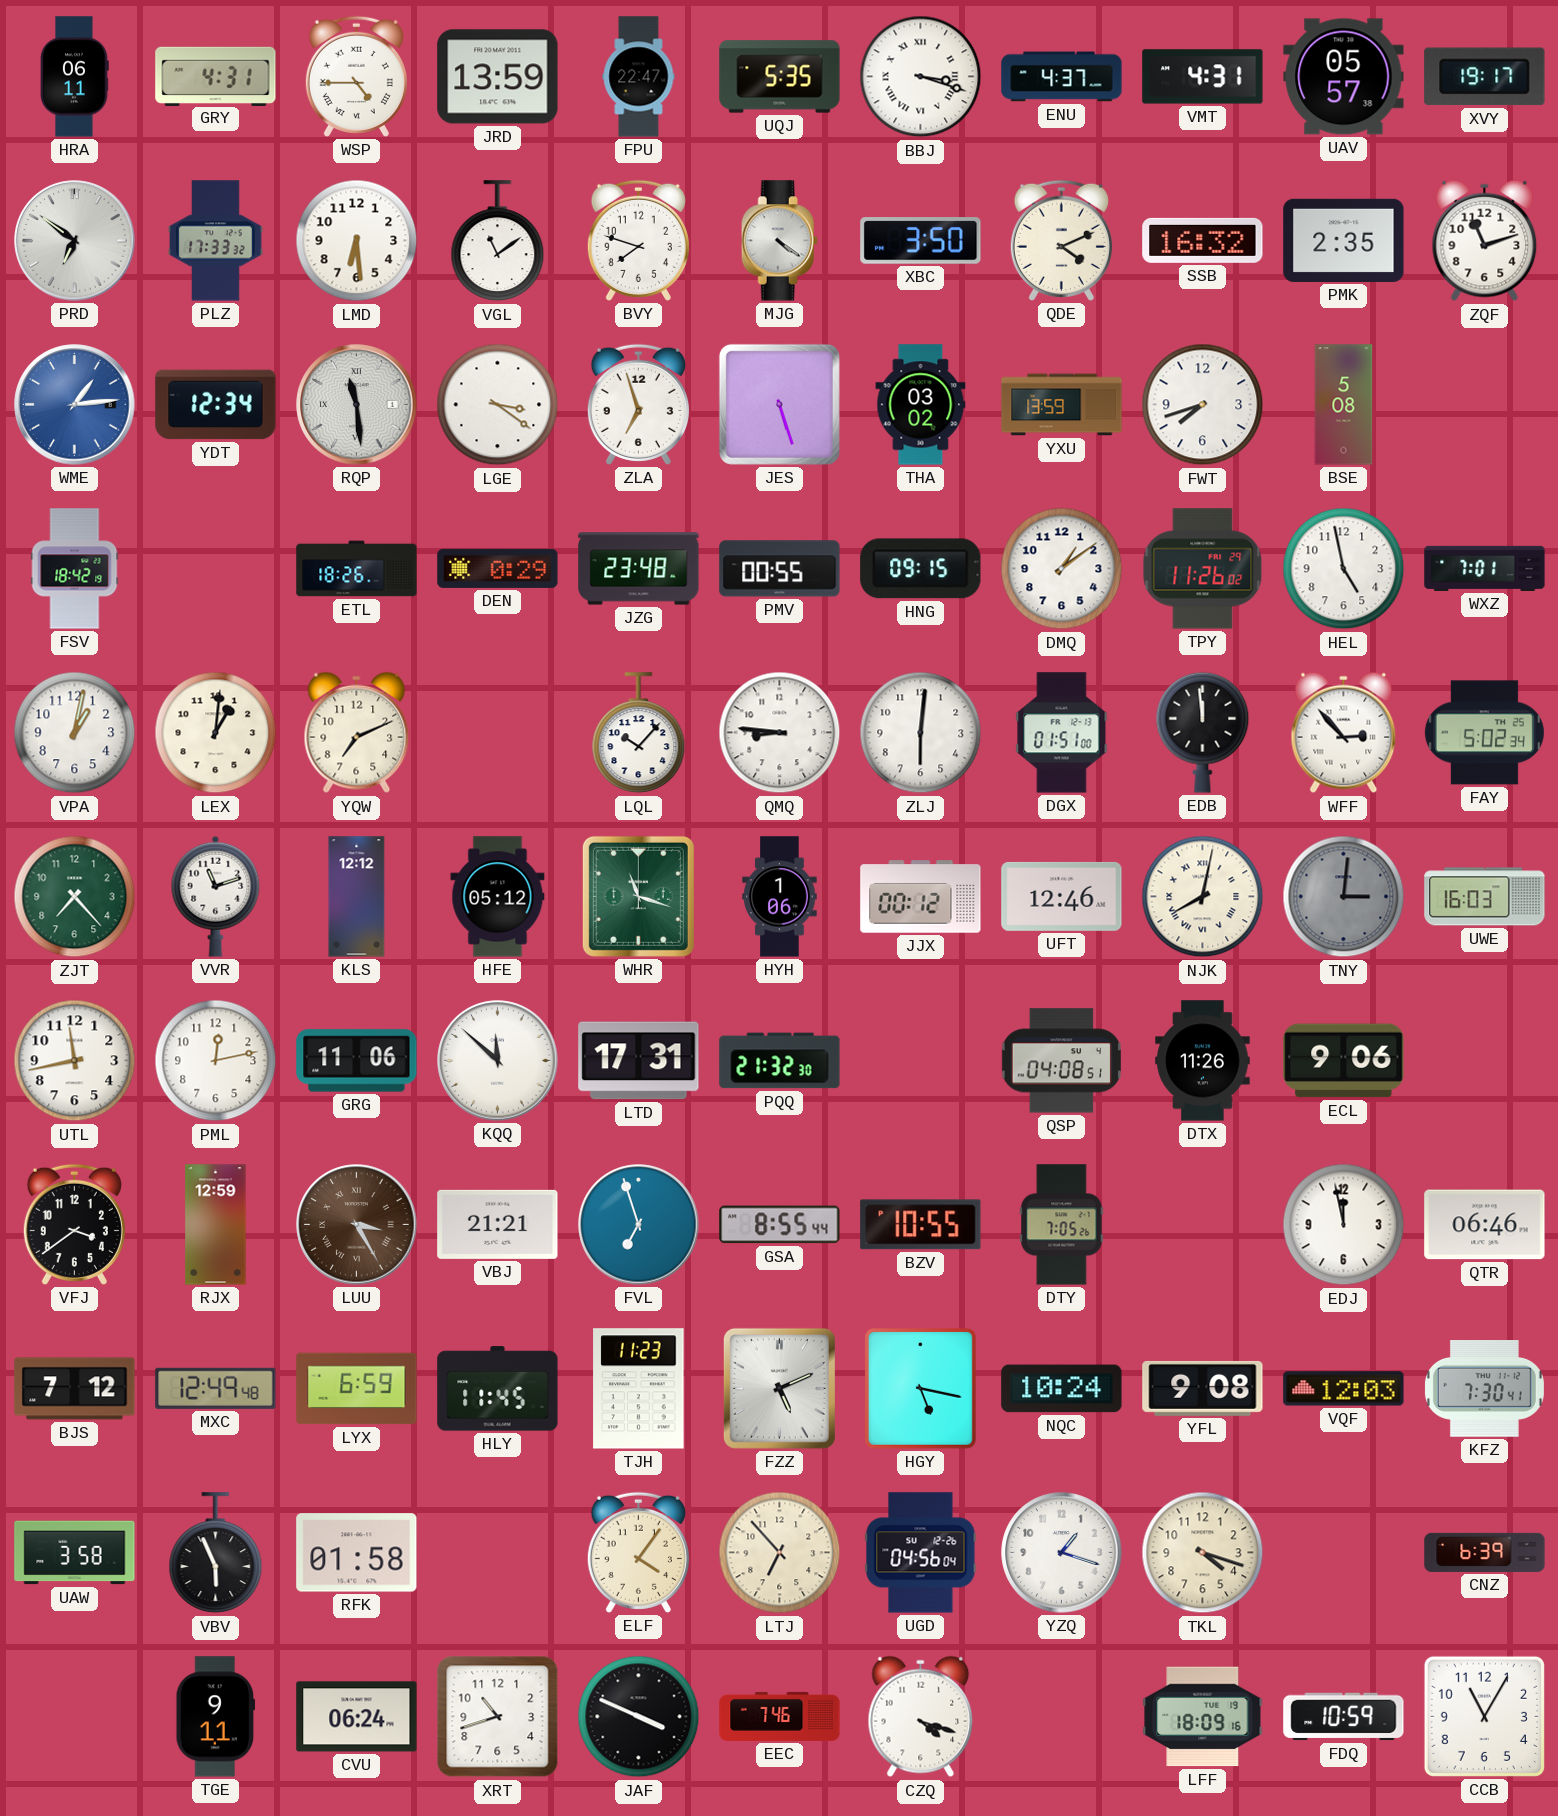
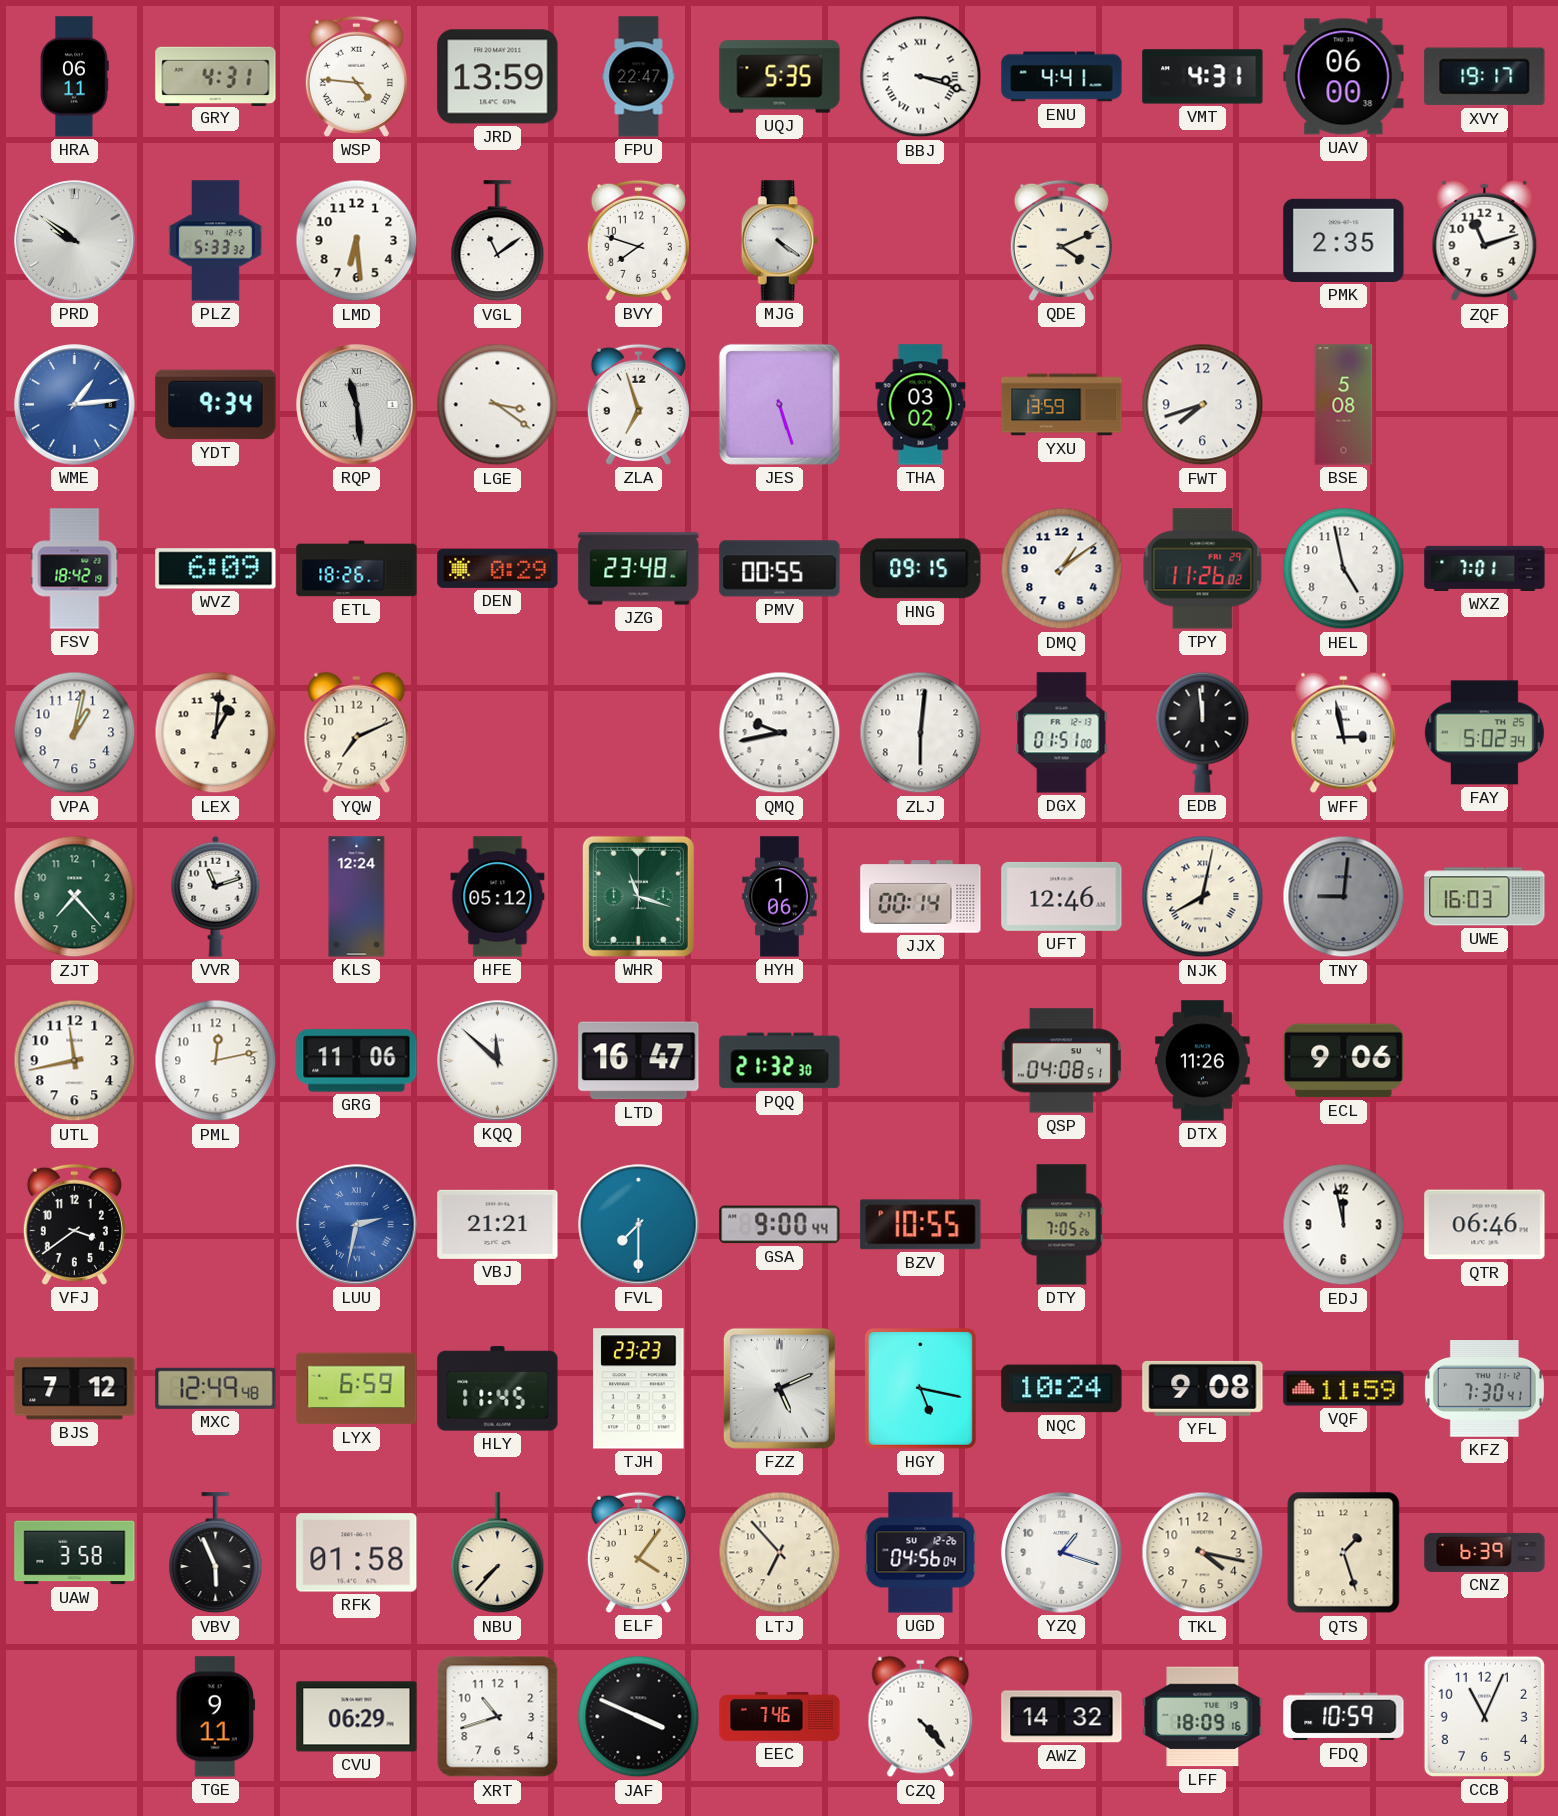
WSP: 4:45 -> 4:46
ENU: 4:37 -> 4:41
UAV: 05:57 -> 06:00
PRD: 6:51 -> 9:51
PLZ: 17:33 -> 5:33
XBC: 3:50 -> none
SSB: 16:32 -> none
YDT: 12:34 -> 9:34
WVZ: none -> 6:09
LQL: 10:07 -> none
QMQ: 8:46 -> 9:43
WFF: 2:53 -> 2:58
KLS: 12:12 -> 12:24
JJX: 00:12 -> 00:14
TNY: 3:01 -> 9:01
LTD: 17:31 -> 16:47
RJX: 12:59 -> none
LUU: 3:25 -> 2:32
LUU dial: brown -> blue
FVL: 6:57 -> 7:30
GSA: 8:55 -> 9:00
TJH: 11:23 -> 23:23
VQF: 12:03 -> 11:59
NBU: none -> 7:37
TKL: 4:18 -> 4:17
QTS: none -> 1:27
CVU: 06:24 -> 06:29
CZQ: 4:18 -> 4:23
AWZ: none -> 14:32
CCB: 11:05 -> 11:04
